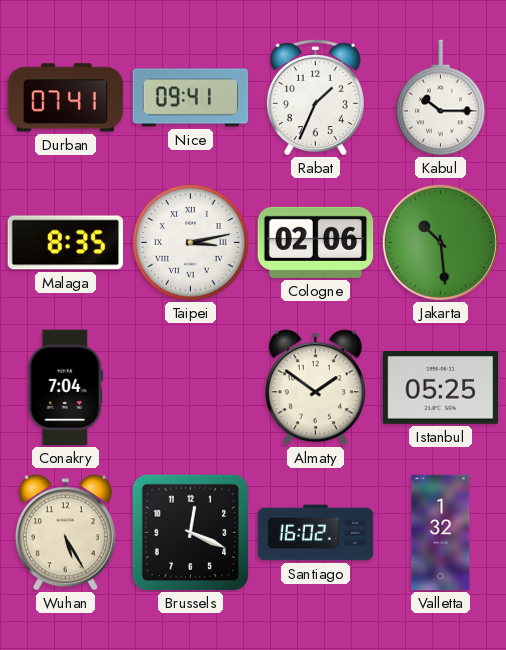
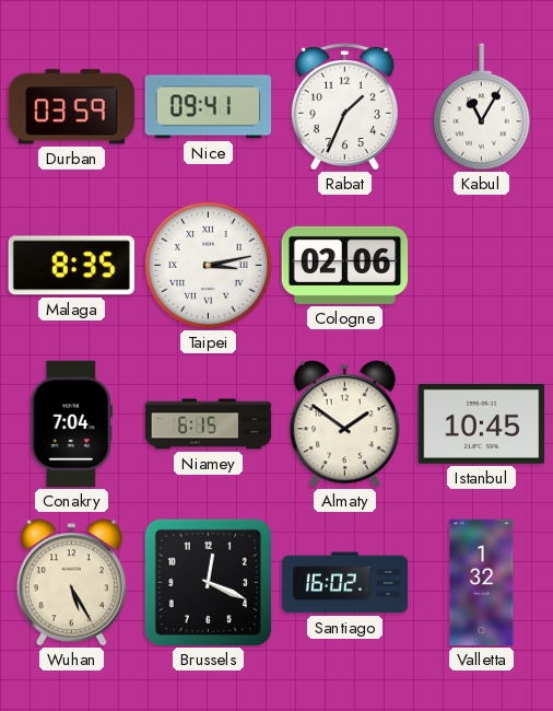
Durban: 07:41 -> 03:59
Kabul: 10:15 -> 11:05
Jakarta: 10:29 -> none
Niamey: none -> 6:15
Istanbul: 05:25 -> 10:45
